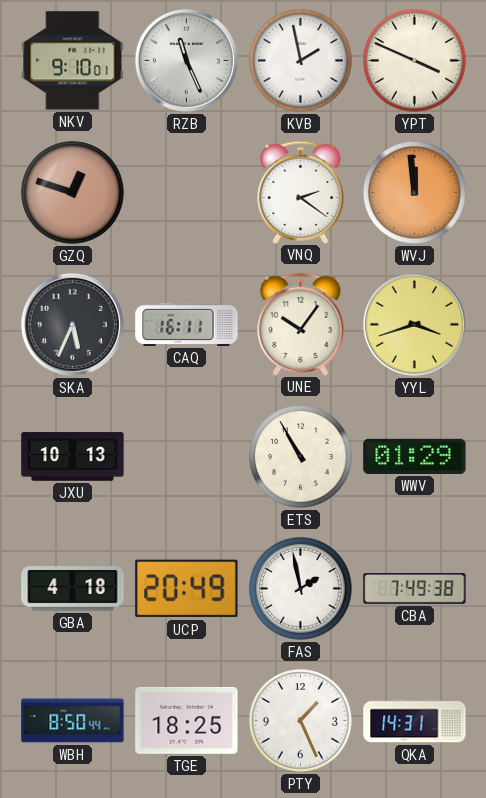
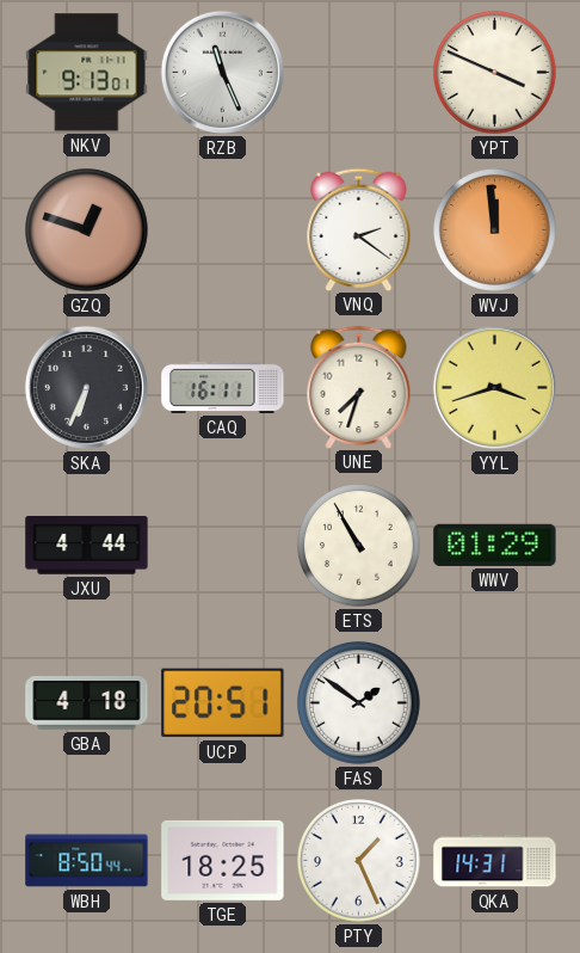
NKV: 9:10 -> 9:13
KVB: 1:58 -> none
SKA: 5:34 -> 6:34
UNE: 10:06 -> 7:33
JXU: 10:13 -> 4:44
UCP: 20:49 -> 20:51
FAS: 1:58 -> 1:51
CBA: 7:49 -> none
